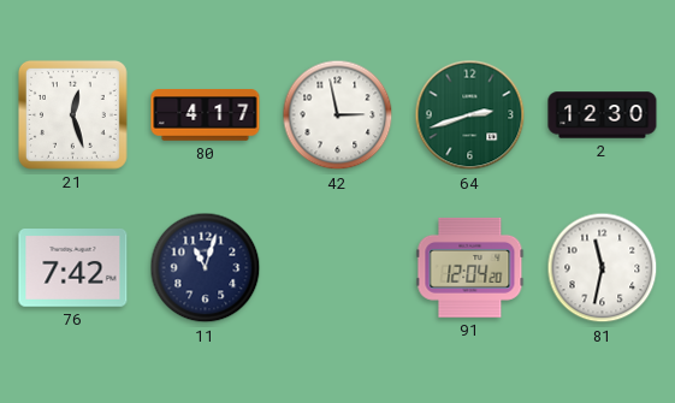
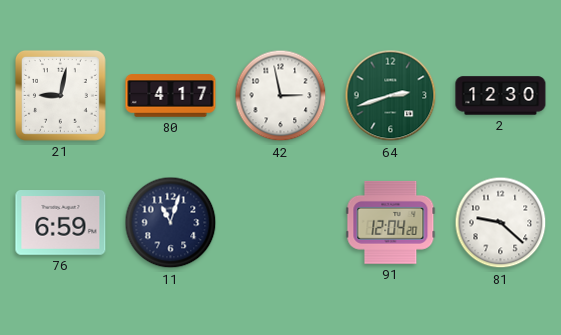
21: 12:27 -> 9:02
76: 7:42 -> 6:59
81: 11:32 -> 9:22
